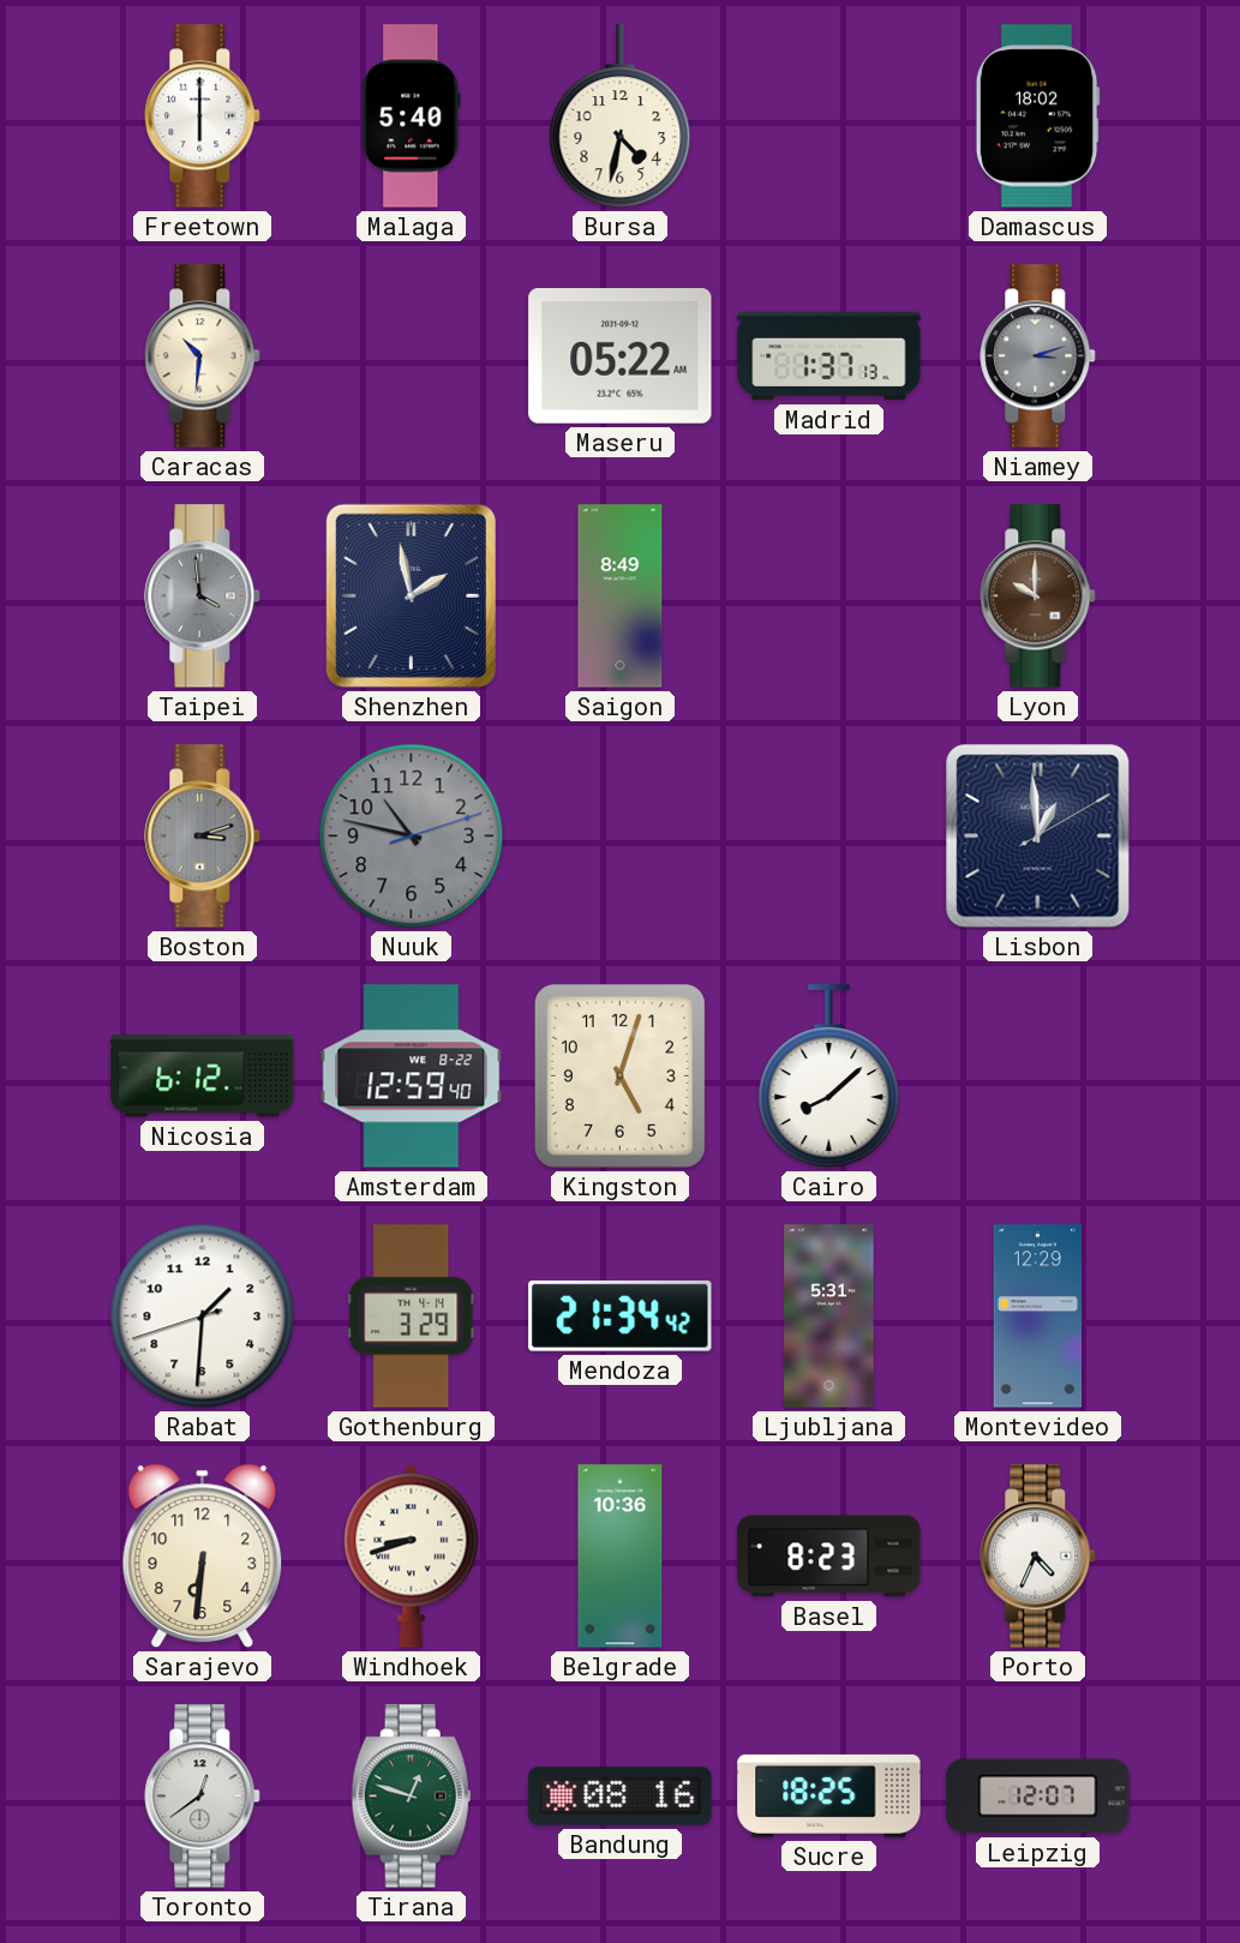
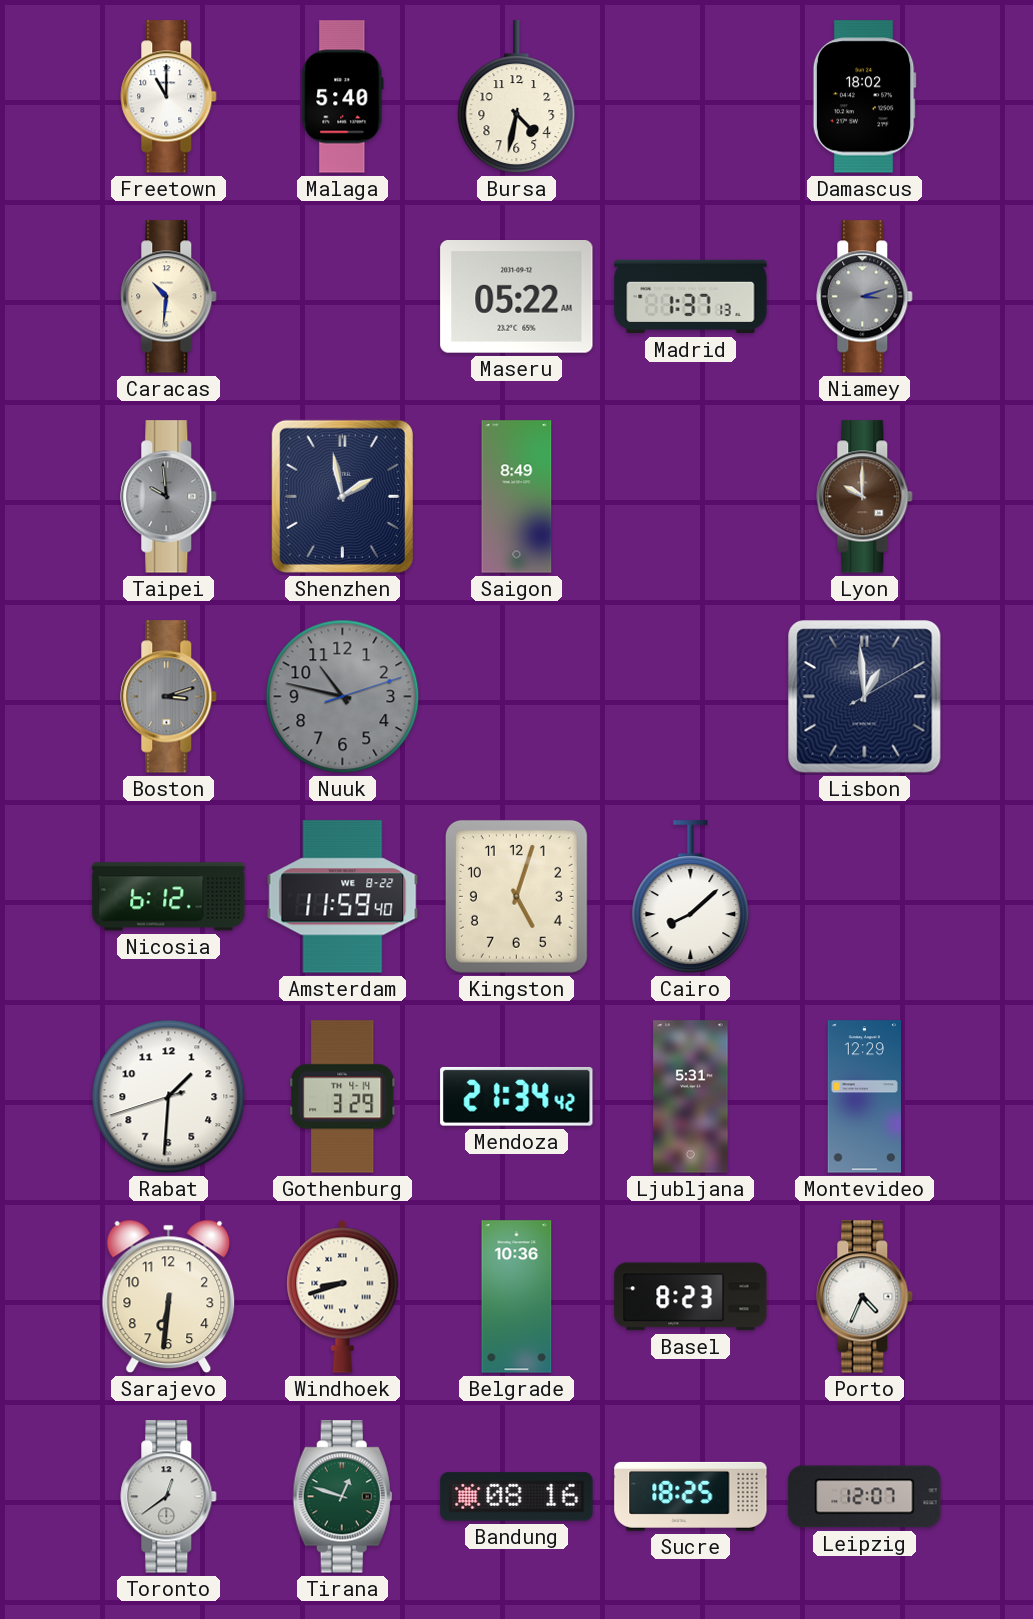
Freetown: 6:00 -> 11:00
Taipei: 3:59 -> 9:59
Amsterdam: 12:59 -> 11:59
